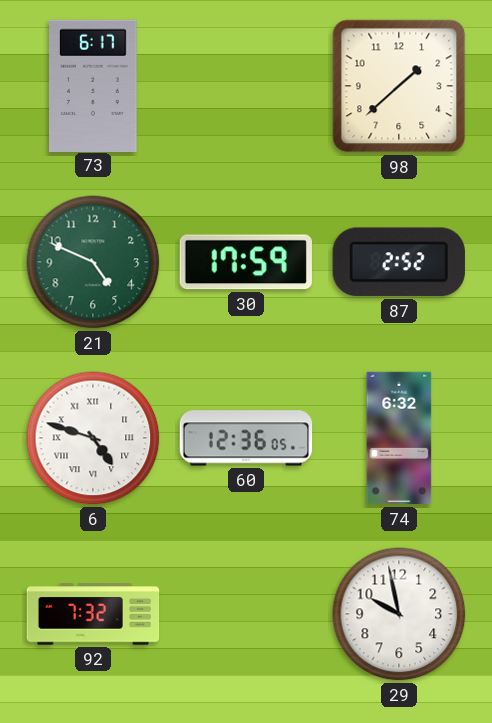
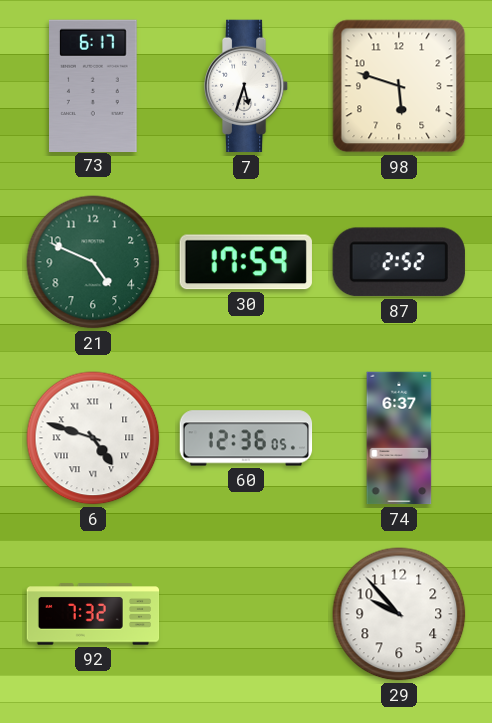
7: none -> 5:33
98: 1:38 -> 5:48
74: 6:32 -> 6:37
29: 9:58 -> 9:53
